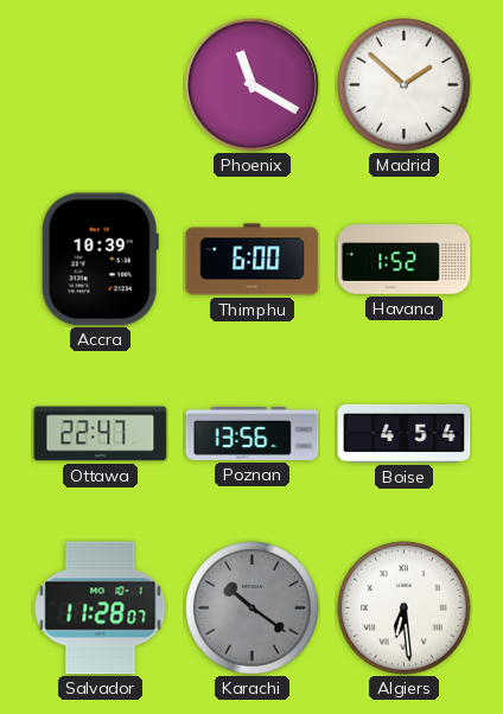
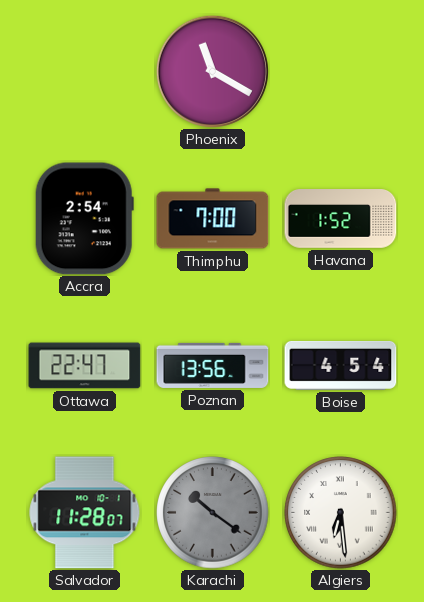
Madrid: 1:52 -> none
Accra: 10:39 -> 2:54
Thimphu: 6:00 -> 7:00
